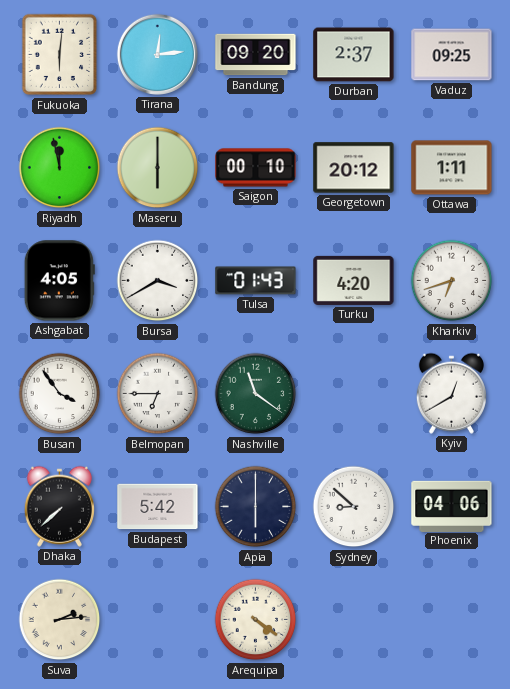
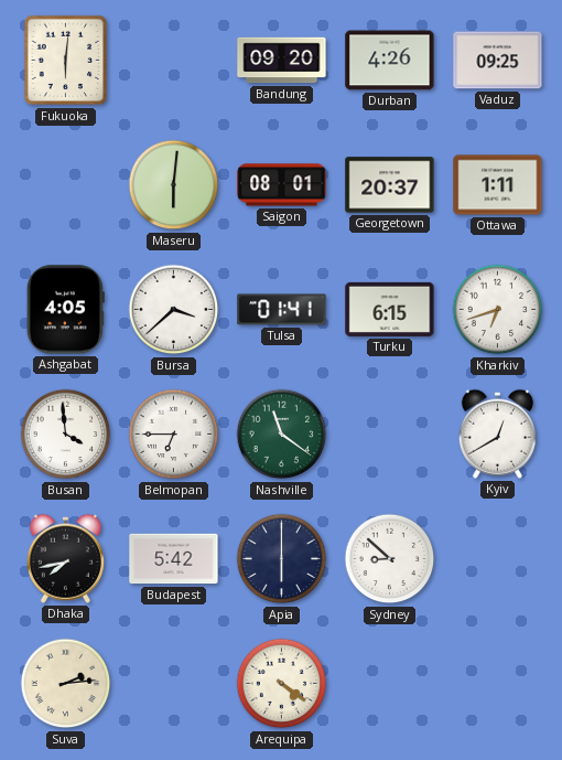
Tirana: 12:14 -> none
Durban: 2:37 -> 4:26
Riyadh: 11:58 -> none
Maseru: 6:00 -> 6:01
Saigon: 00:10 -> 08:01
Georgetown: 20:12 -> 20:37
Bursa: 3:40 -> 3:38
Tulsa: 01:43 -> 01:41
Turku: 4:20 -> 6:15
Busan: 3:54 -> 3:59
Dhaka: 7:38 -> 7:43
Phoenix: 04:06 -> none
